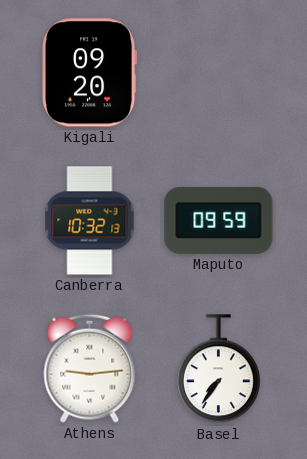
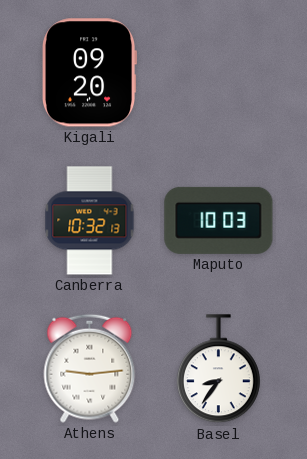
Maputo: 09:59 -> 10:03
Basel: 7:36 -> 8:36
